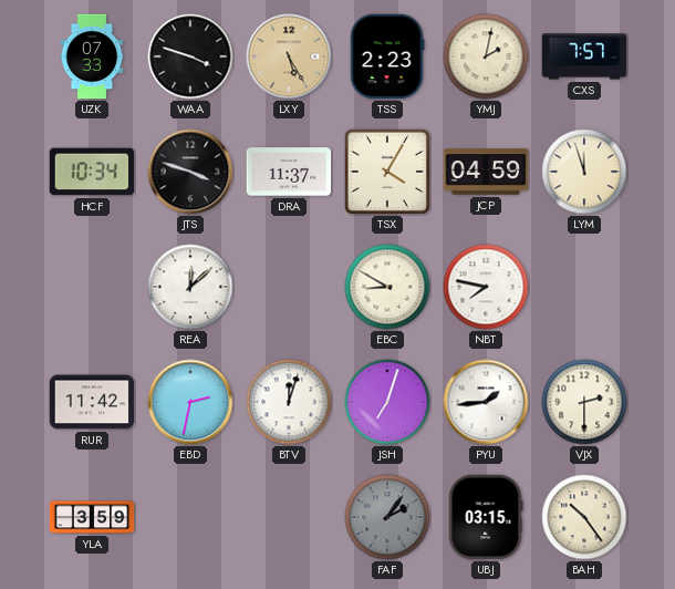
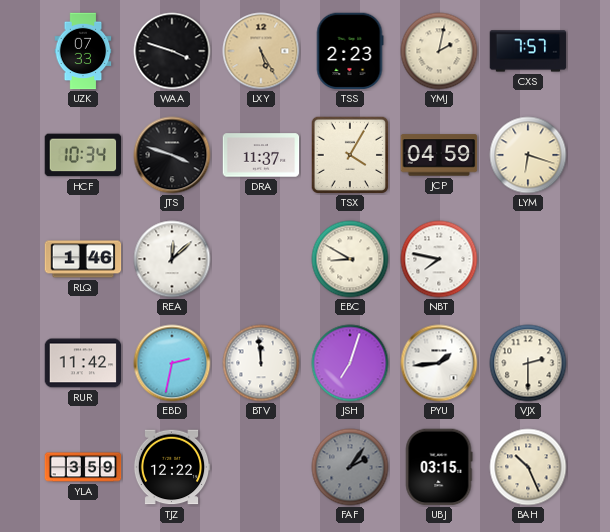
LYM: 11:57 -> 6:18
RLQ: none -> 1:46
BTV: 12:03 -> 11:59
TJZ: none -> 12:22
BAH: 10:24 -> 10:26
